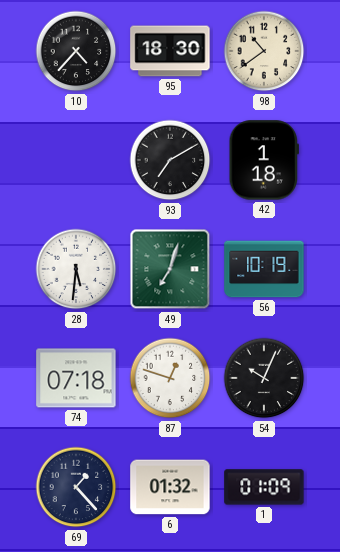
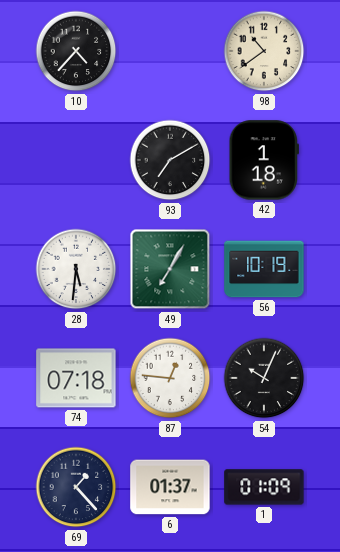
95: 18:30 -> none
49: 7:03 -> 7:05
87: 12:48 -> 12:46
6: 01:32 -> 01:37
